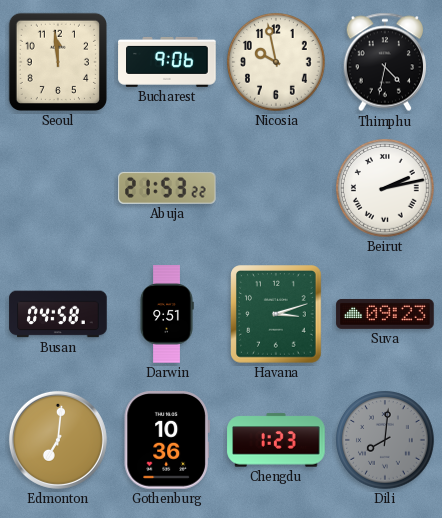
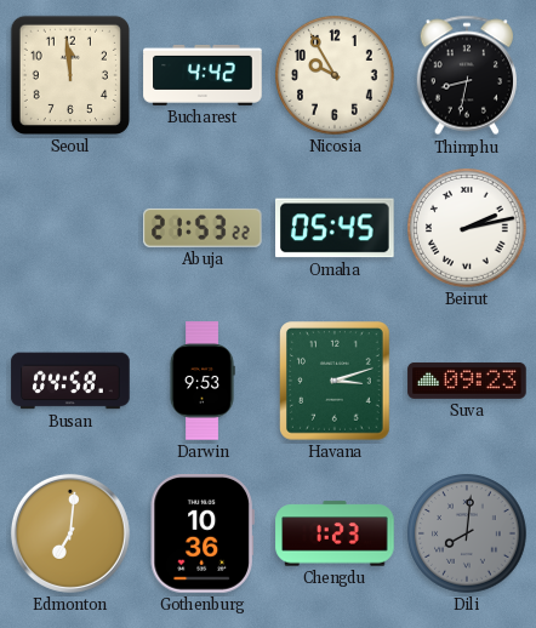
Bucharest: 9:06 -> 4:42
Nicosia: 9:58 -> 9:55
Thimphu: 4:32 -> 8:32
Omaha: none -> 05:45
Darwin: 9:51 -> 9:53
